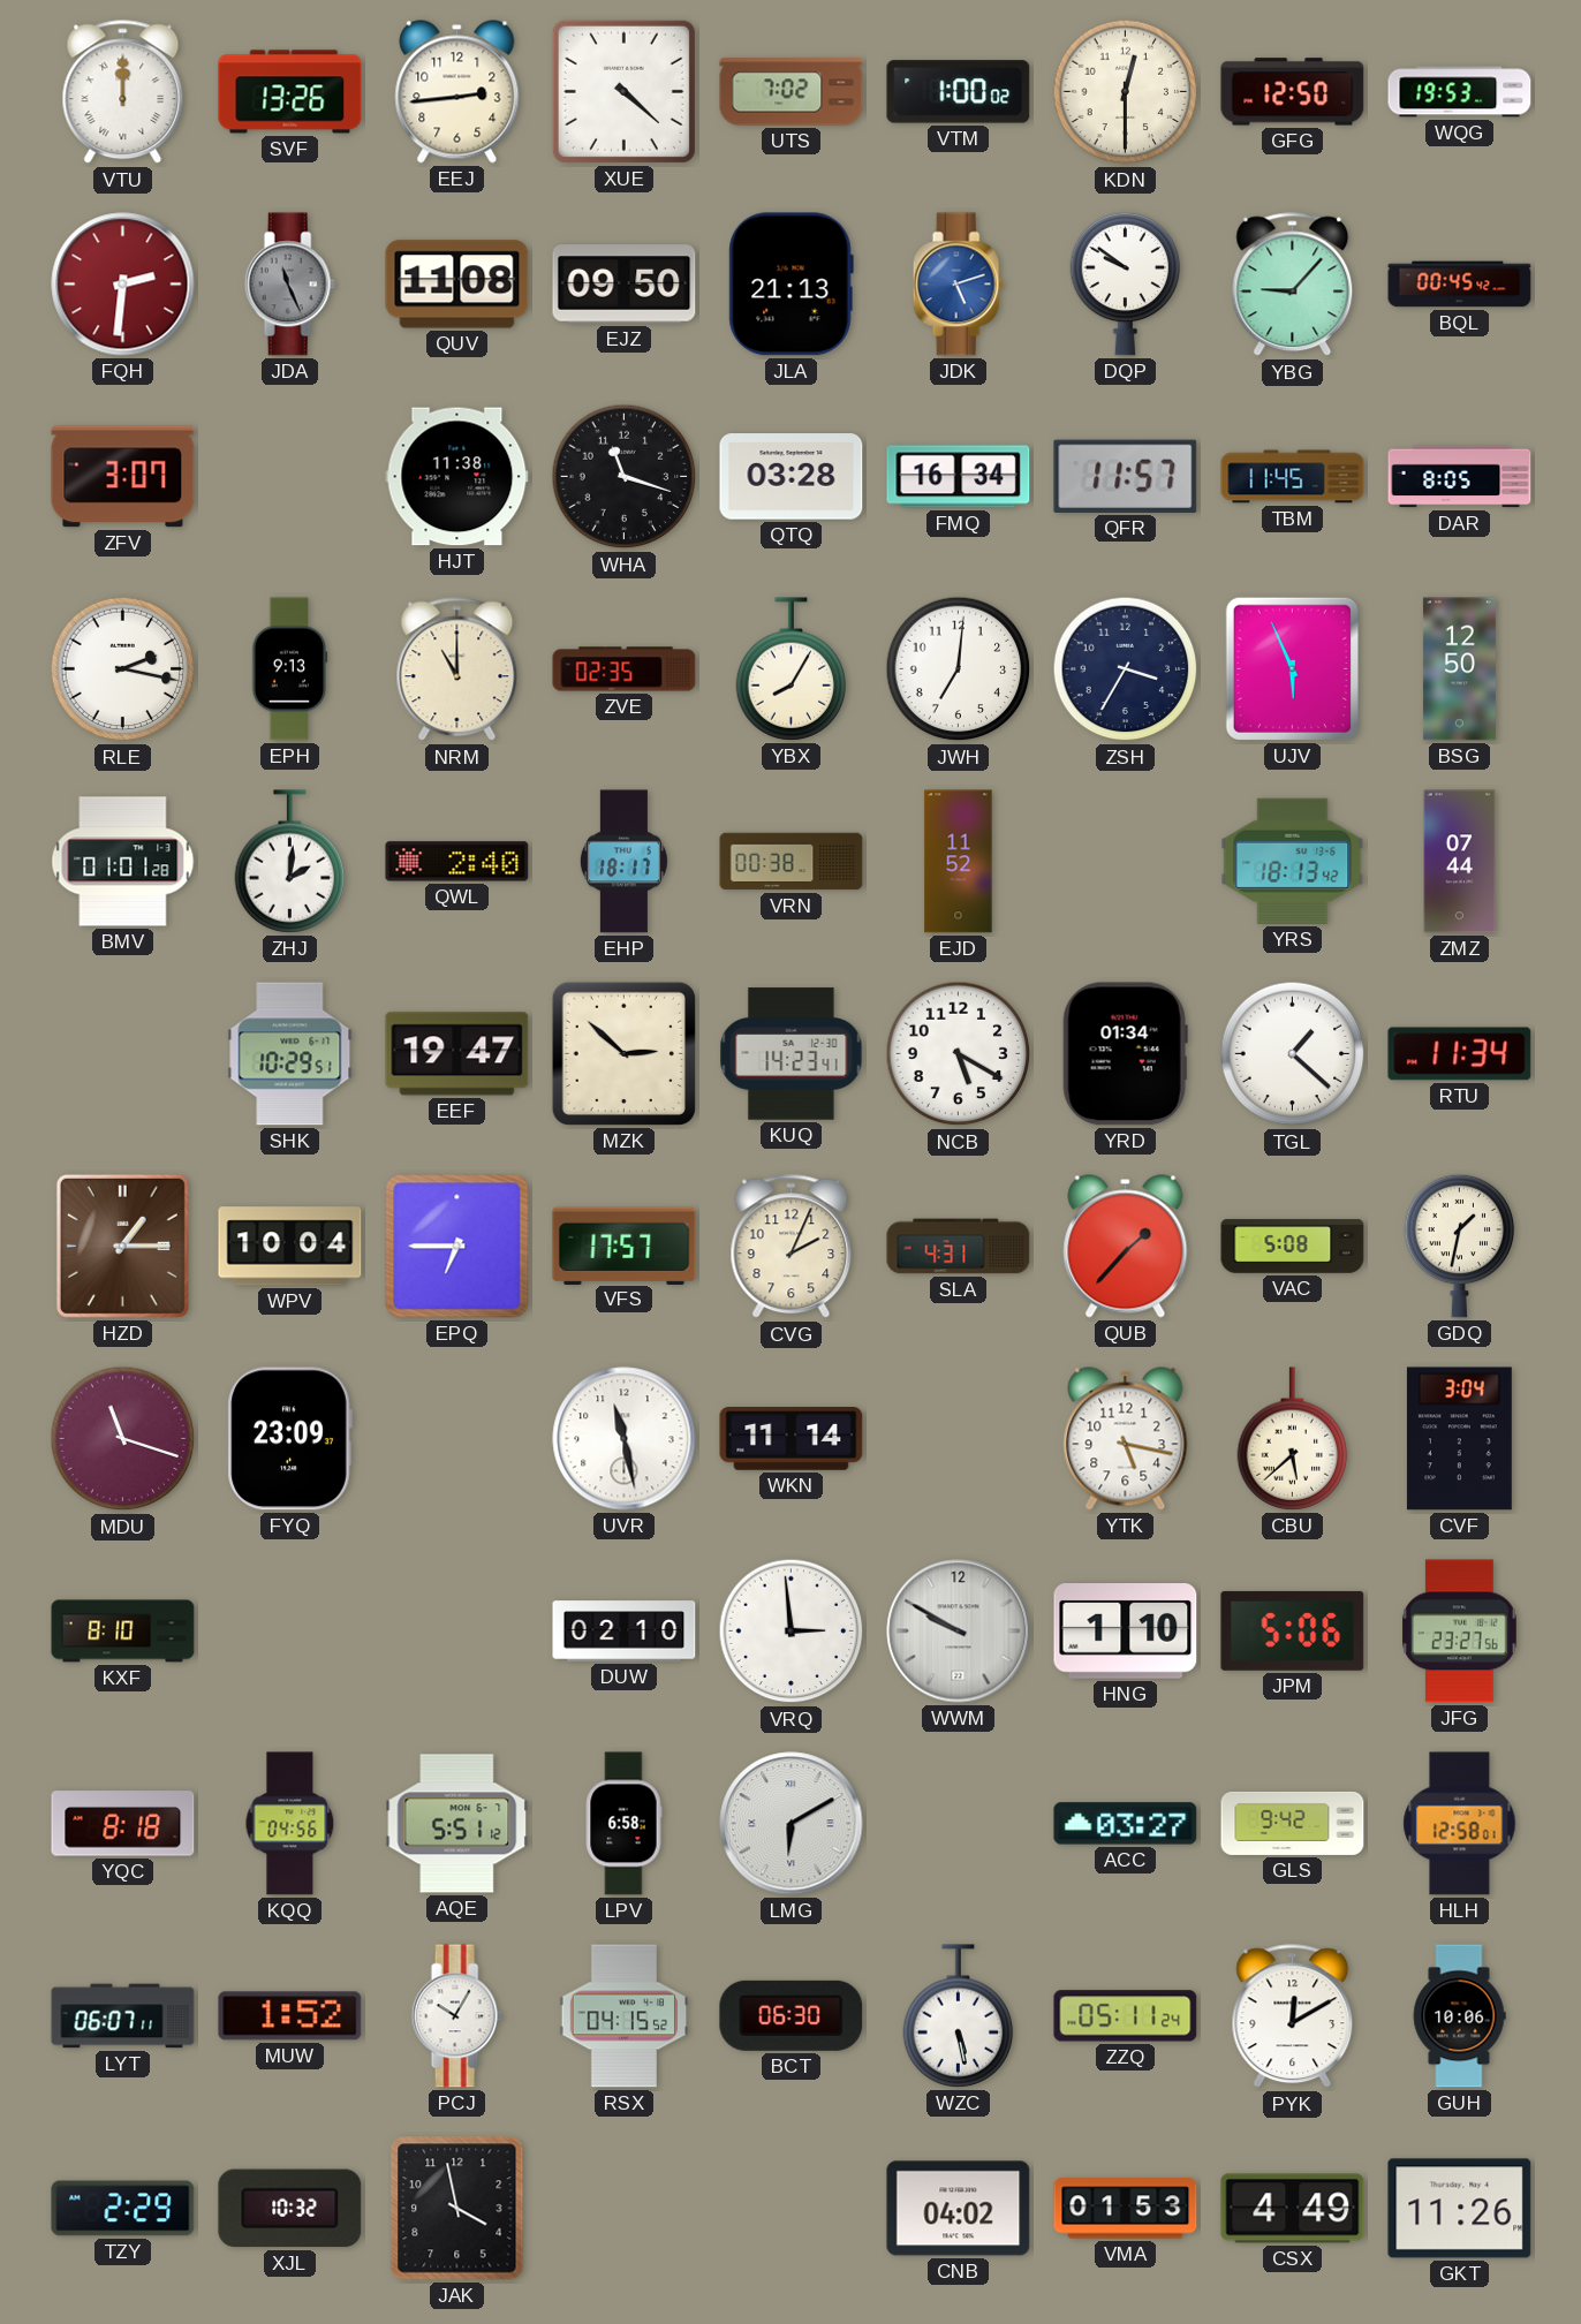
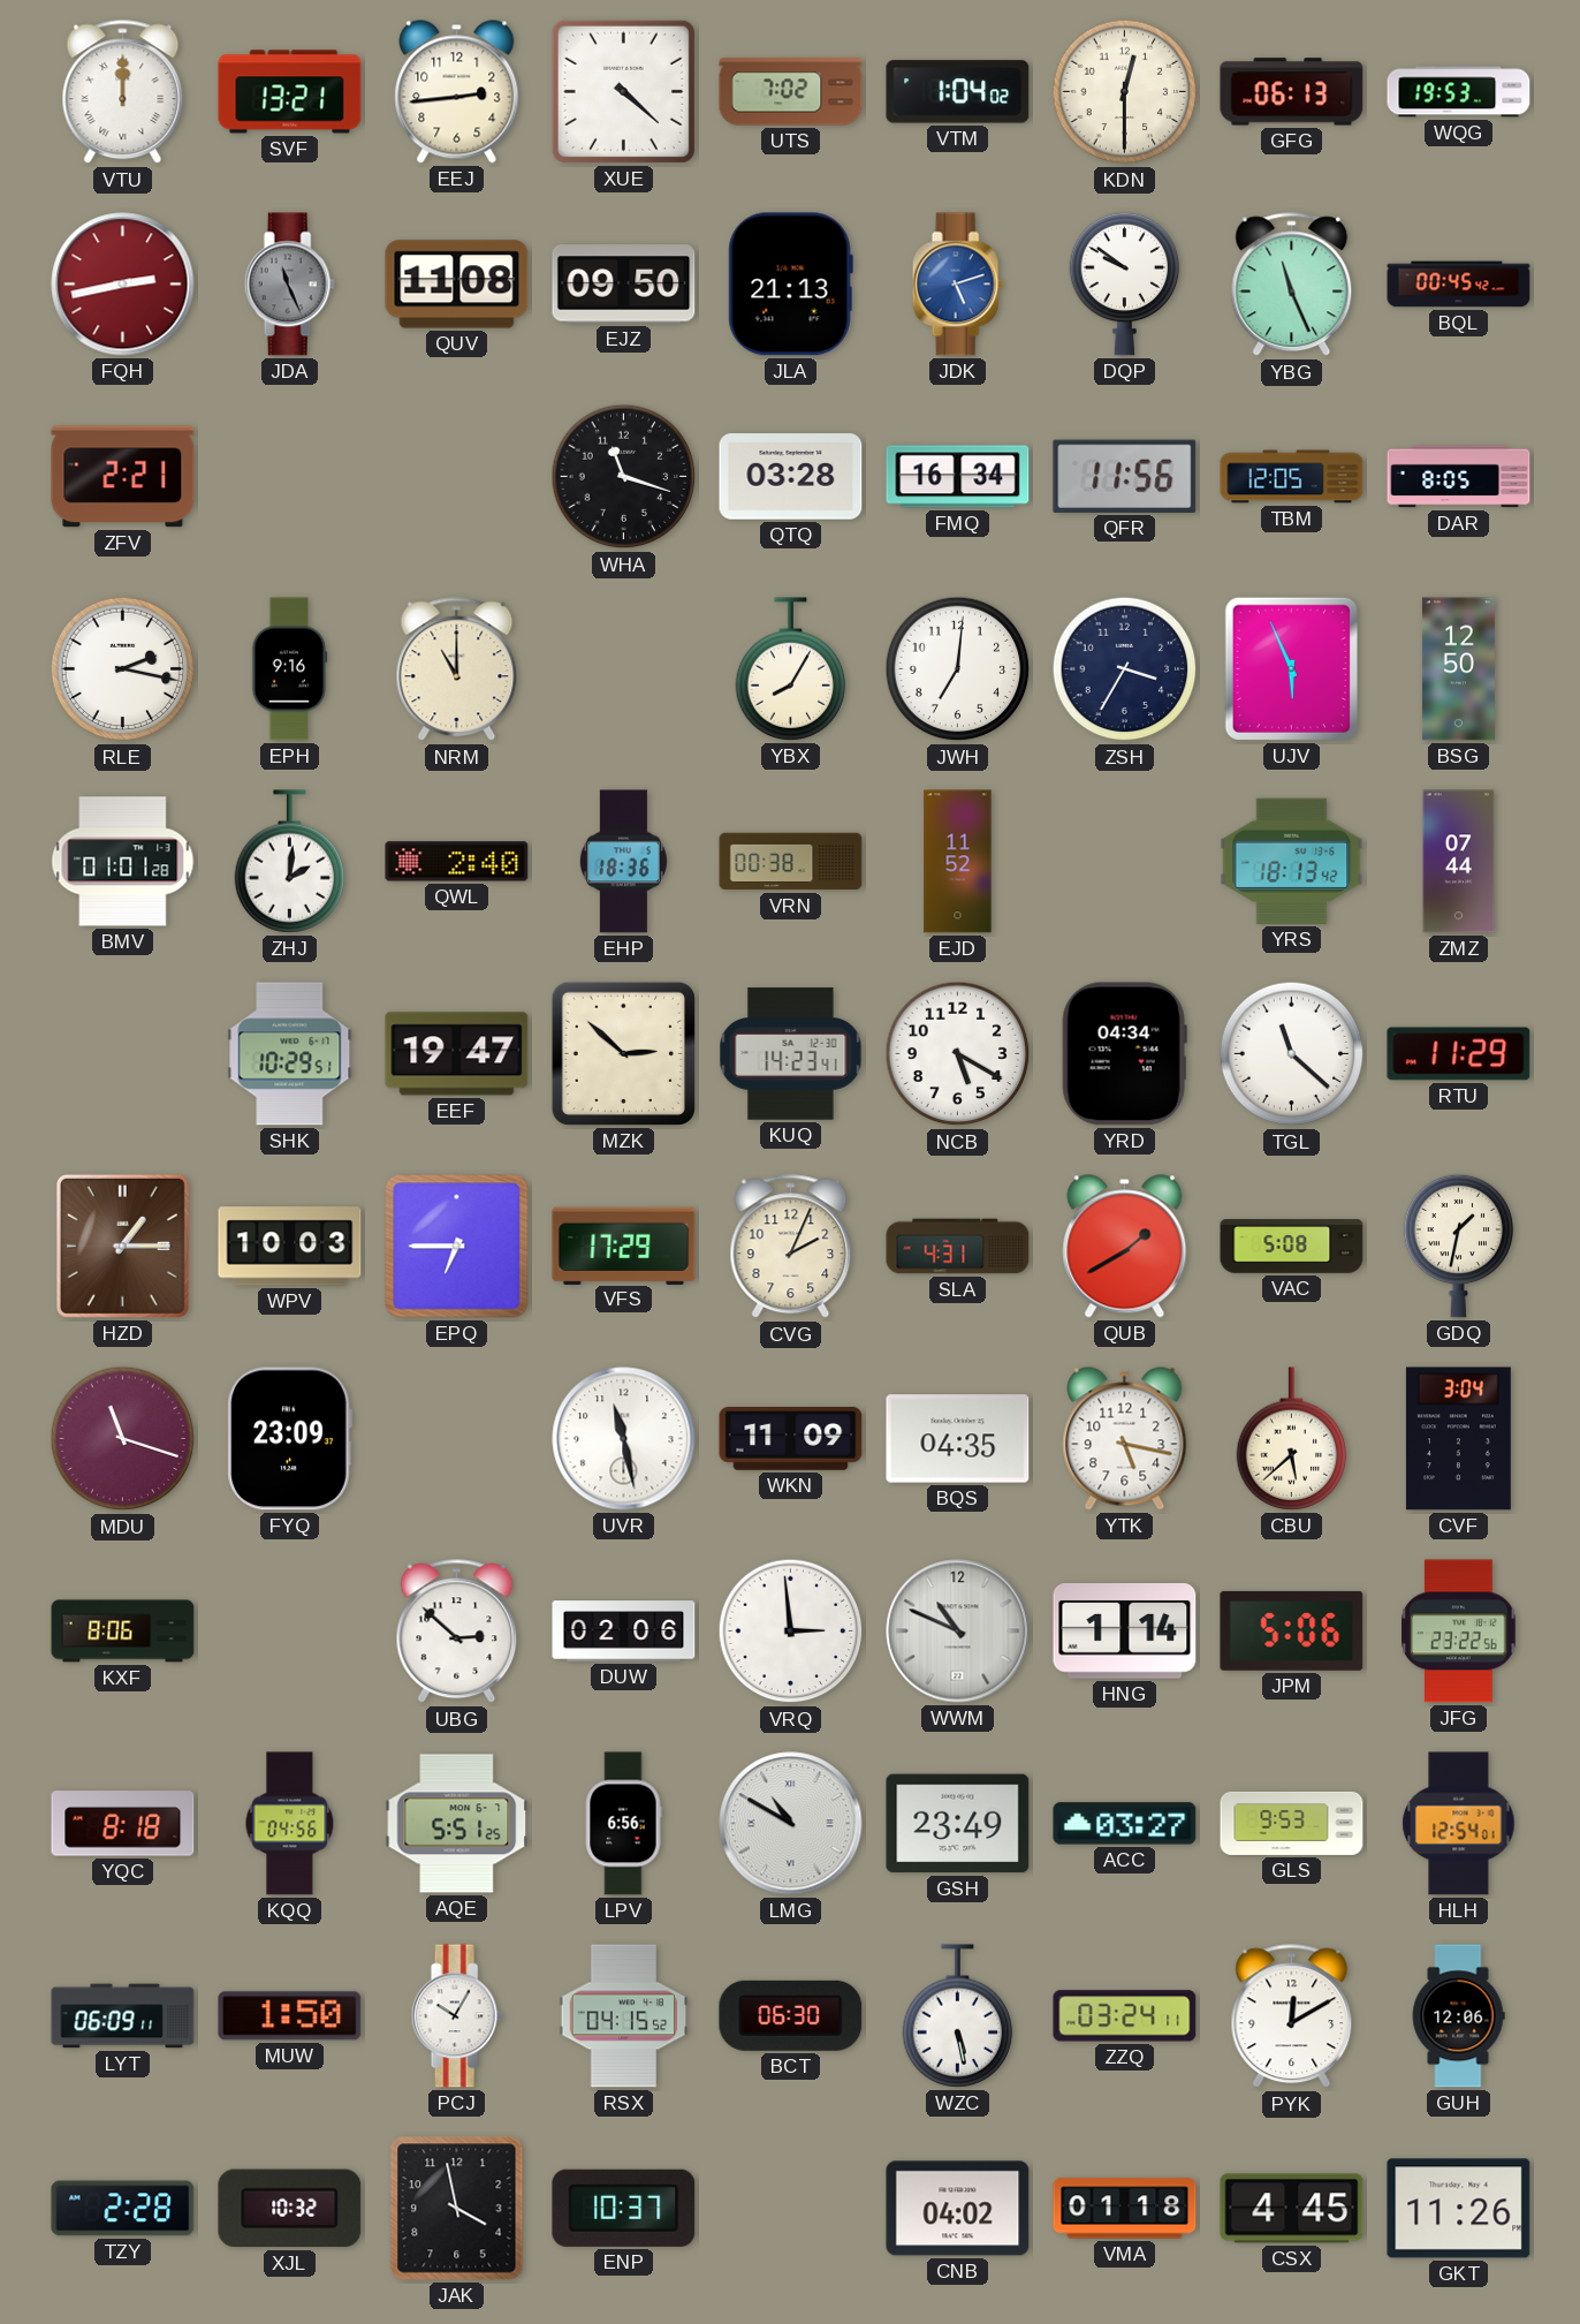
SVF: 13:26 -> 13:21
VTM: 1:00 -> 1:04
GFG: 12:50 -> 06:13
FQH: 2:31 -> 2:43
YBG: 9:07 -> 11:26
ZFV: 3:07 -> 2:21
HJT: 11:38 -> none
QFR: 11:57 -> 11:56
TBM: 11:45 -> 12:05
EPH: 9:13 -> 9:16
ZVE: 02:35 -> none
EHP: 18:17 -> 18:36
YRD: 01:34 -> 04:34
TGL: 1:22 -> 11:22
RTU: 11:34 -> 11:29
WPV: 10:04 -> 10:03
VFS: 17:57 -> 17:29
QUB: 1:37 -> 1:40
WKN: 11:14 -> 11:09
BQS: none -> 04:35
KXF: 8:10 -> 8:06
UBG: none -> 2:52
DUW: 02:10 -> 02:06
WWM: 9:50 -> 10:49
HNG: 1:10 -> 1:14
JFG: 23:27 -> 23:22
AQE: 5:51:12 -> 5:51:25
LPV: 6:58 -> 6:56
LMG: 6:10 -> 10:50
GSH: none -> 23:49
GLS: 9:42 -> 9:53
HLH: 12:58 -> 12:54
LYT: 06:07 -> 06:09
MUW: 1:52 -> 1:50
ZZQ: 05:11 -> 03:24
GUH: 10:06 -> 12:06
TZY: 2:29 -> 2:28
ENP: none -> 10:37
VMA: 01:53 -> 01:18
CSX: 4:49 -> 4:45
